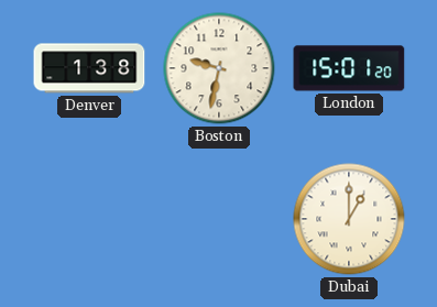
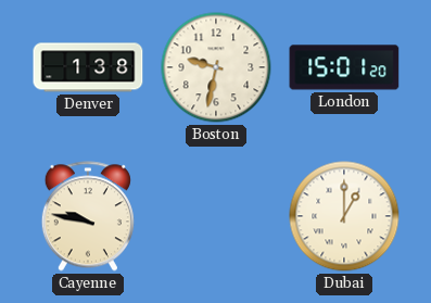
Cayenne: none -> 9:47
